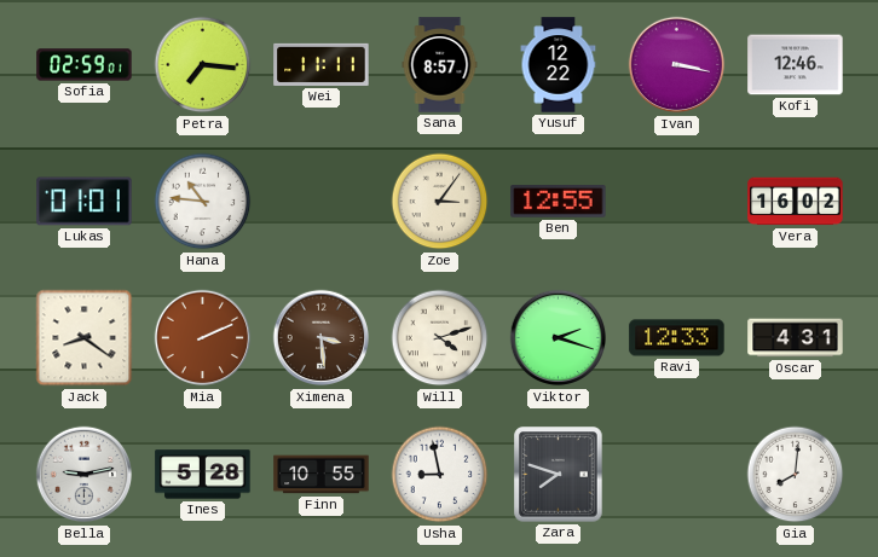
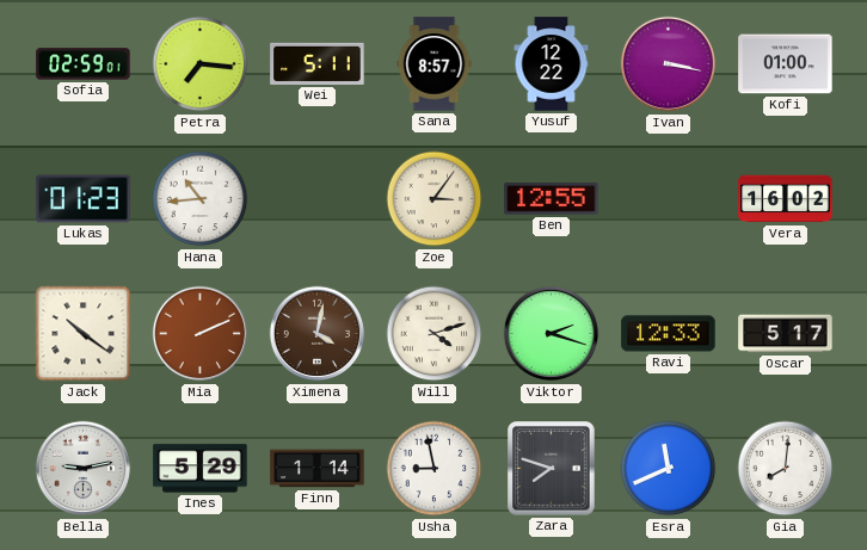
Wei: 11:11 -> 5:11
Kofi: 12:46 -> 01:00
Lukas: 01:01 -> 01:23
Hana: 10:46 -> 10:44
Jack: 8:21 -> 10:21
Ximena: 3:29 -> 4:02
Oscar: 4:31 -> 5:17
Ines: 5:28 -> 5:29
Finn: 10:55 -> 1:14
Esra: none -> 11:41
